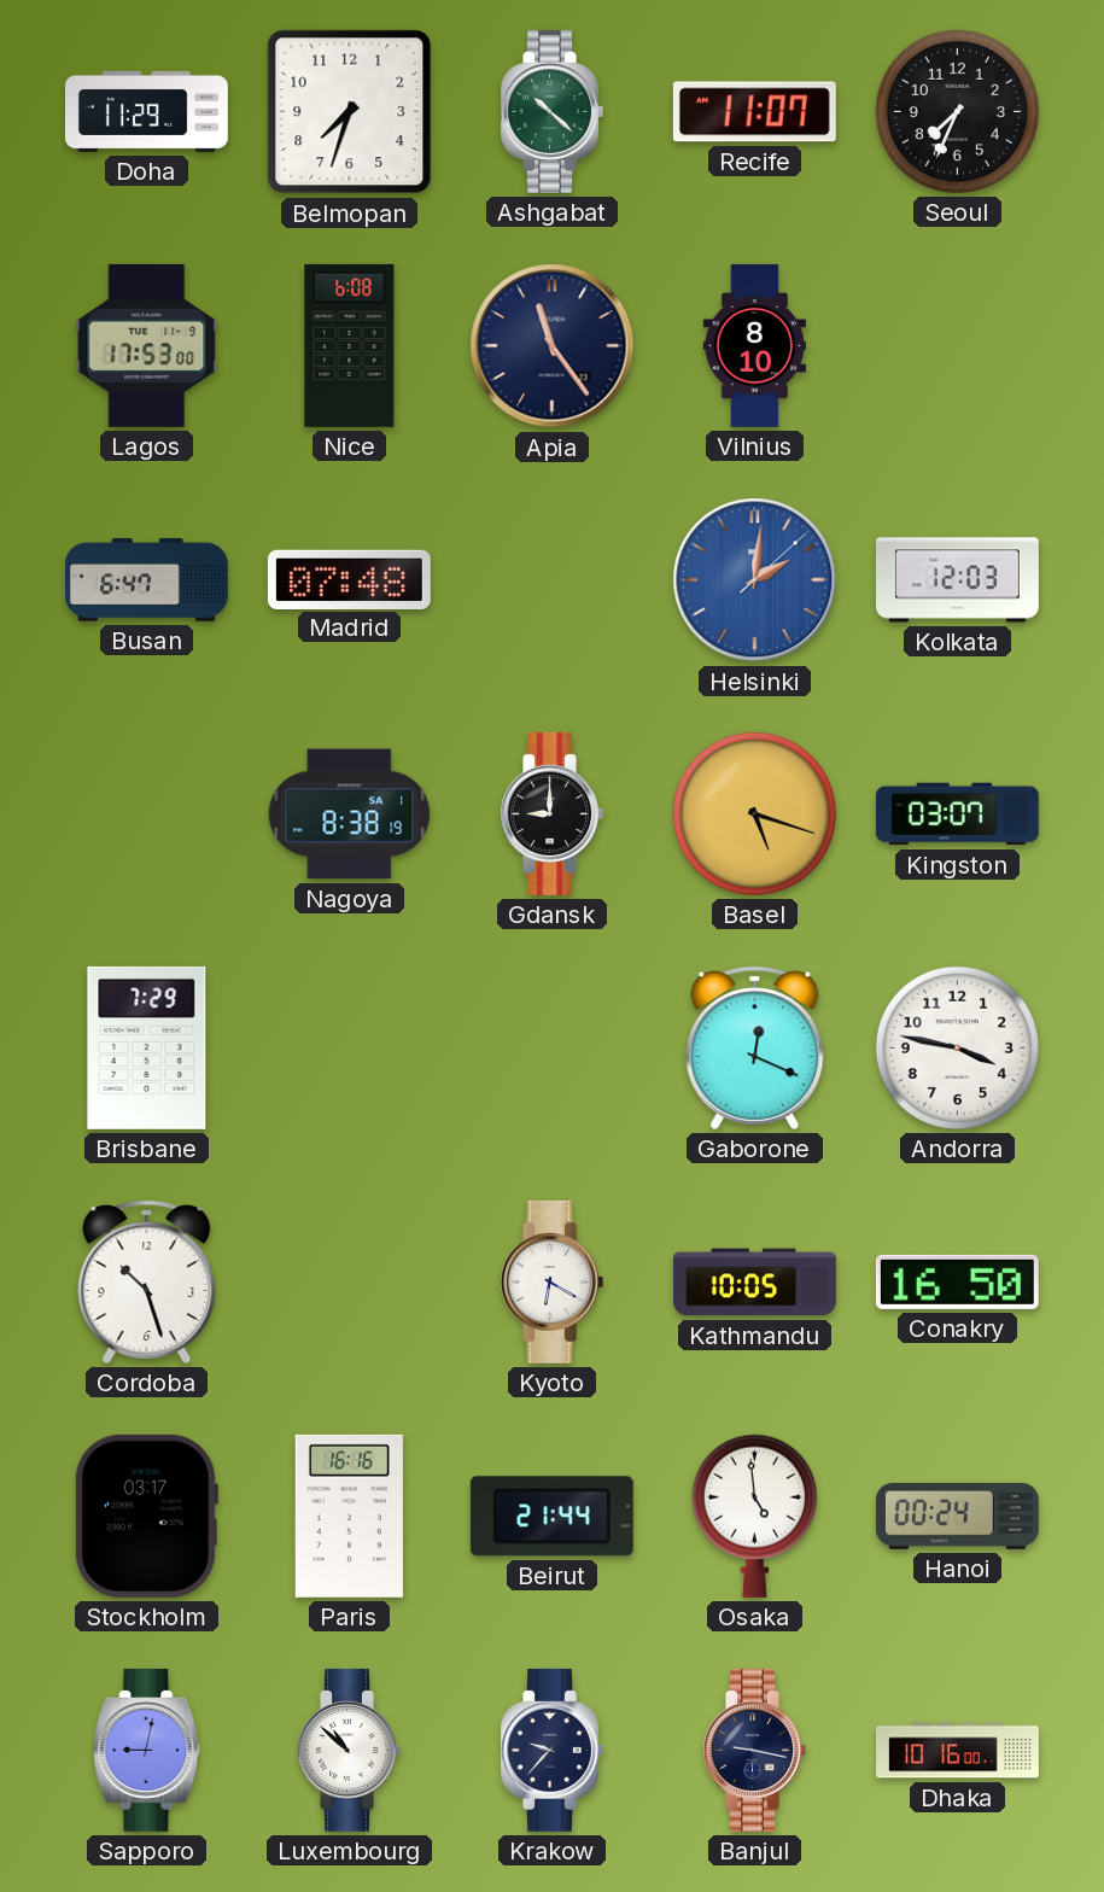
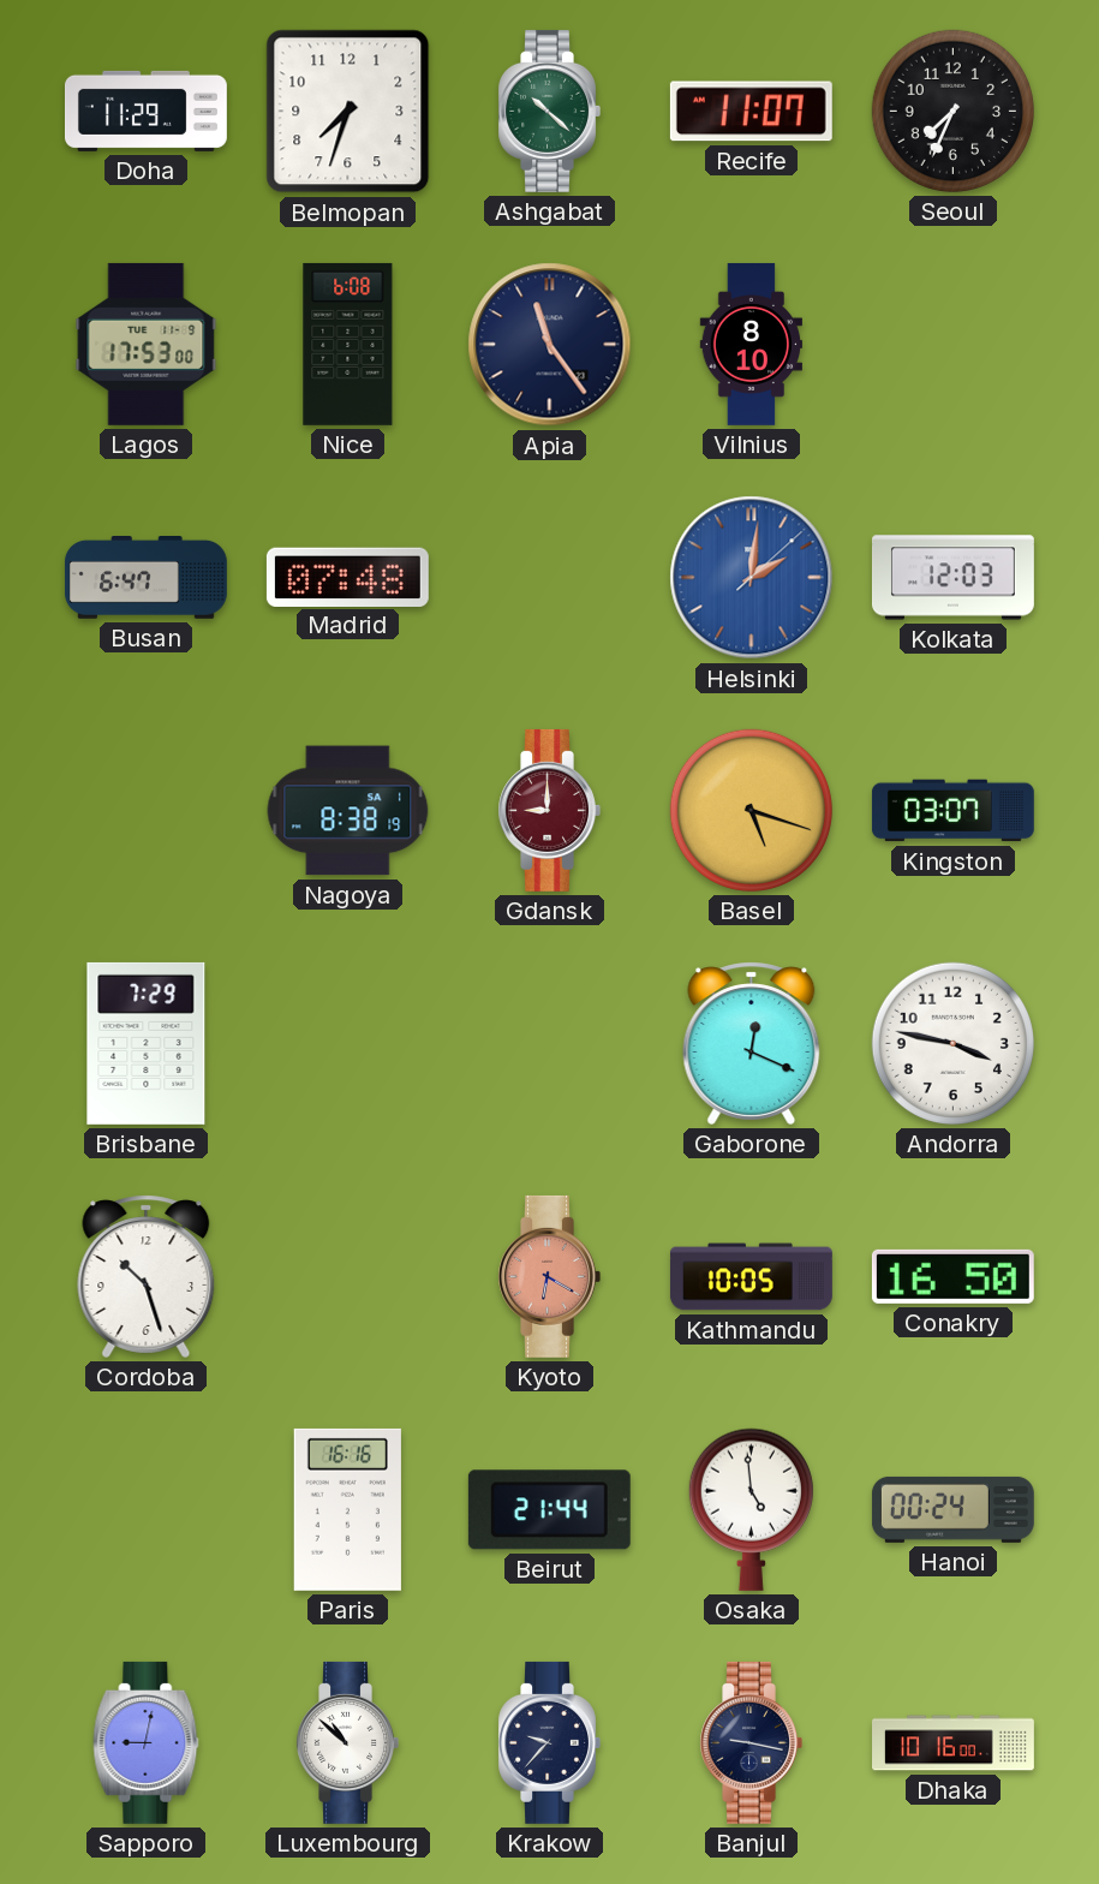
Gdansk dial: black -> burgundy
Kyoto dial: white -> salmon
Stockholm: 03:17 -> none
